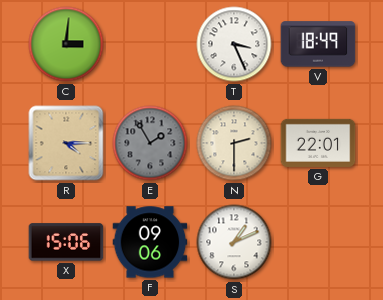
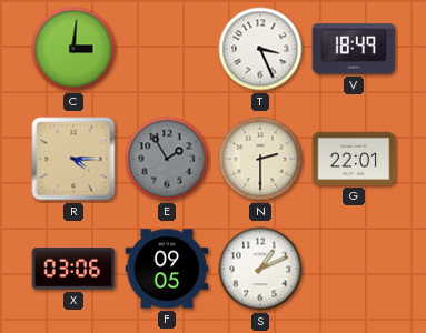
X: 15:06 -> 03:06
F: 09:06 -> 09:05
